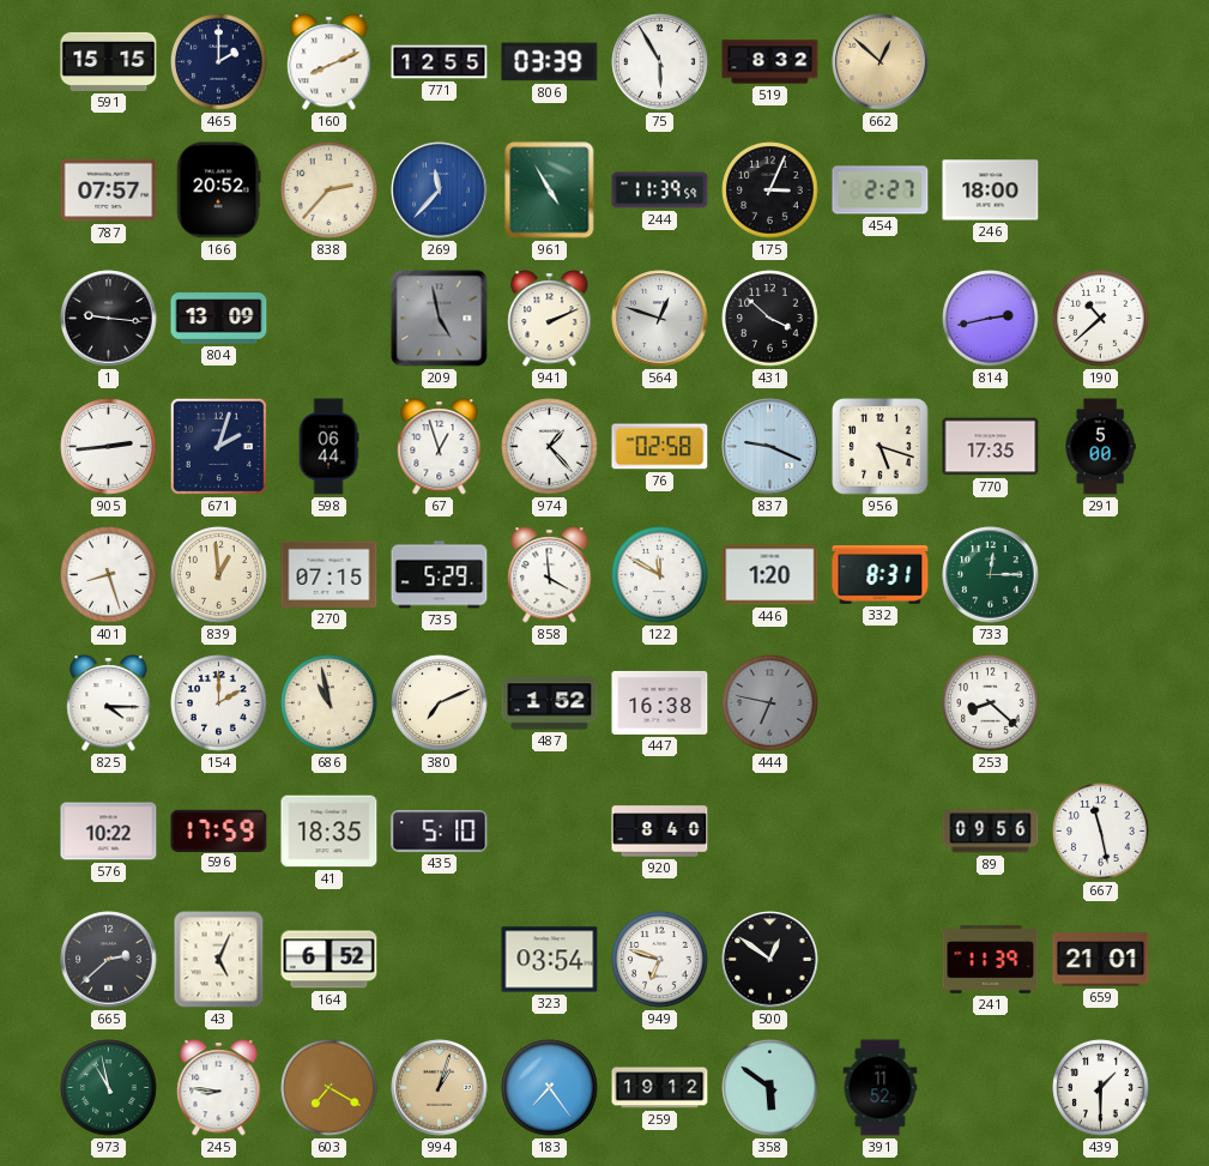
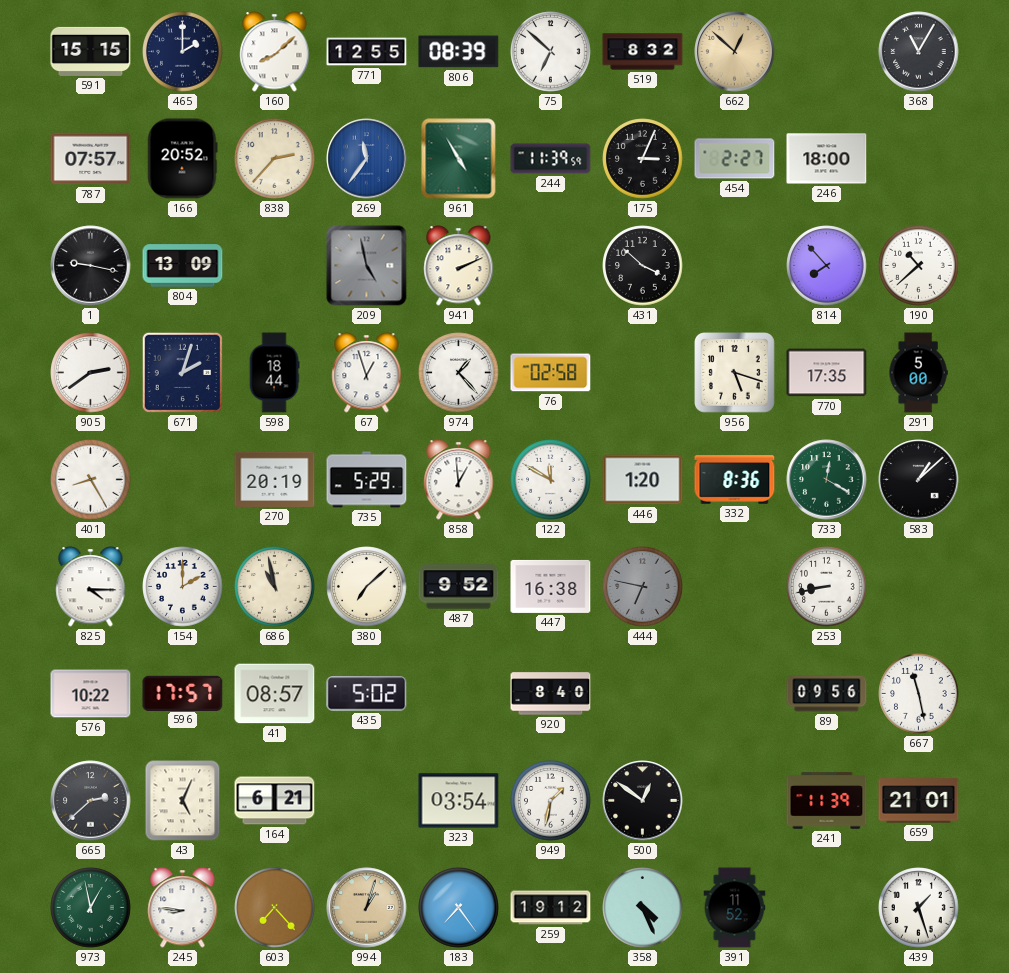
160: 8:11 -> 8:08
806: 03:39 -> 08:39
75: 5:55 -> 6:52
368: none -> 11:05
269: 11:37 -> 11:36
1: 9:16 -> 9:17
564: 12:48 -> none
814: 2:43 -> 7:53
905: 2:44 -> 2:39
598: 06:44 -> 18:44
837: 9:19 -> none
401: 8:27 -> 8:25
839: 12:59 -> none
270: 07:15 -> 20:19
858: 3:59 -> 12:59
332: 8:31 -> 8:36
733: 12:15 -> 12:20
583: none -> 1:08
380: 7:11 -> 7:08
487: 1:52 -> 9:52
253: 8:22 -> 8:43
596: 17:59 -> 17:57
41: 18:35 -> 08:57
435: 5:10 -> 5:02
164: 6:52 -> 6:21
949: 6:48 -> 1:32
973: 10:58 -> 12:58
603: 7:20 -> 7:23
358: 5:51 -> 4:26
439: 1:30 -> 1:27
